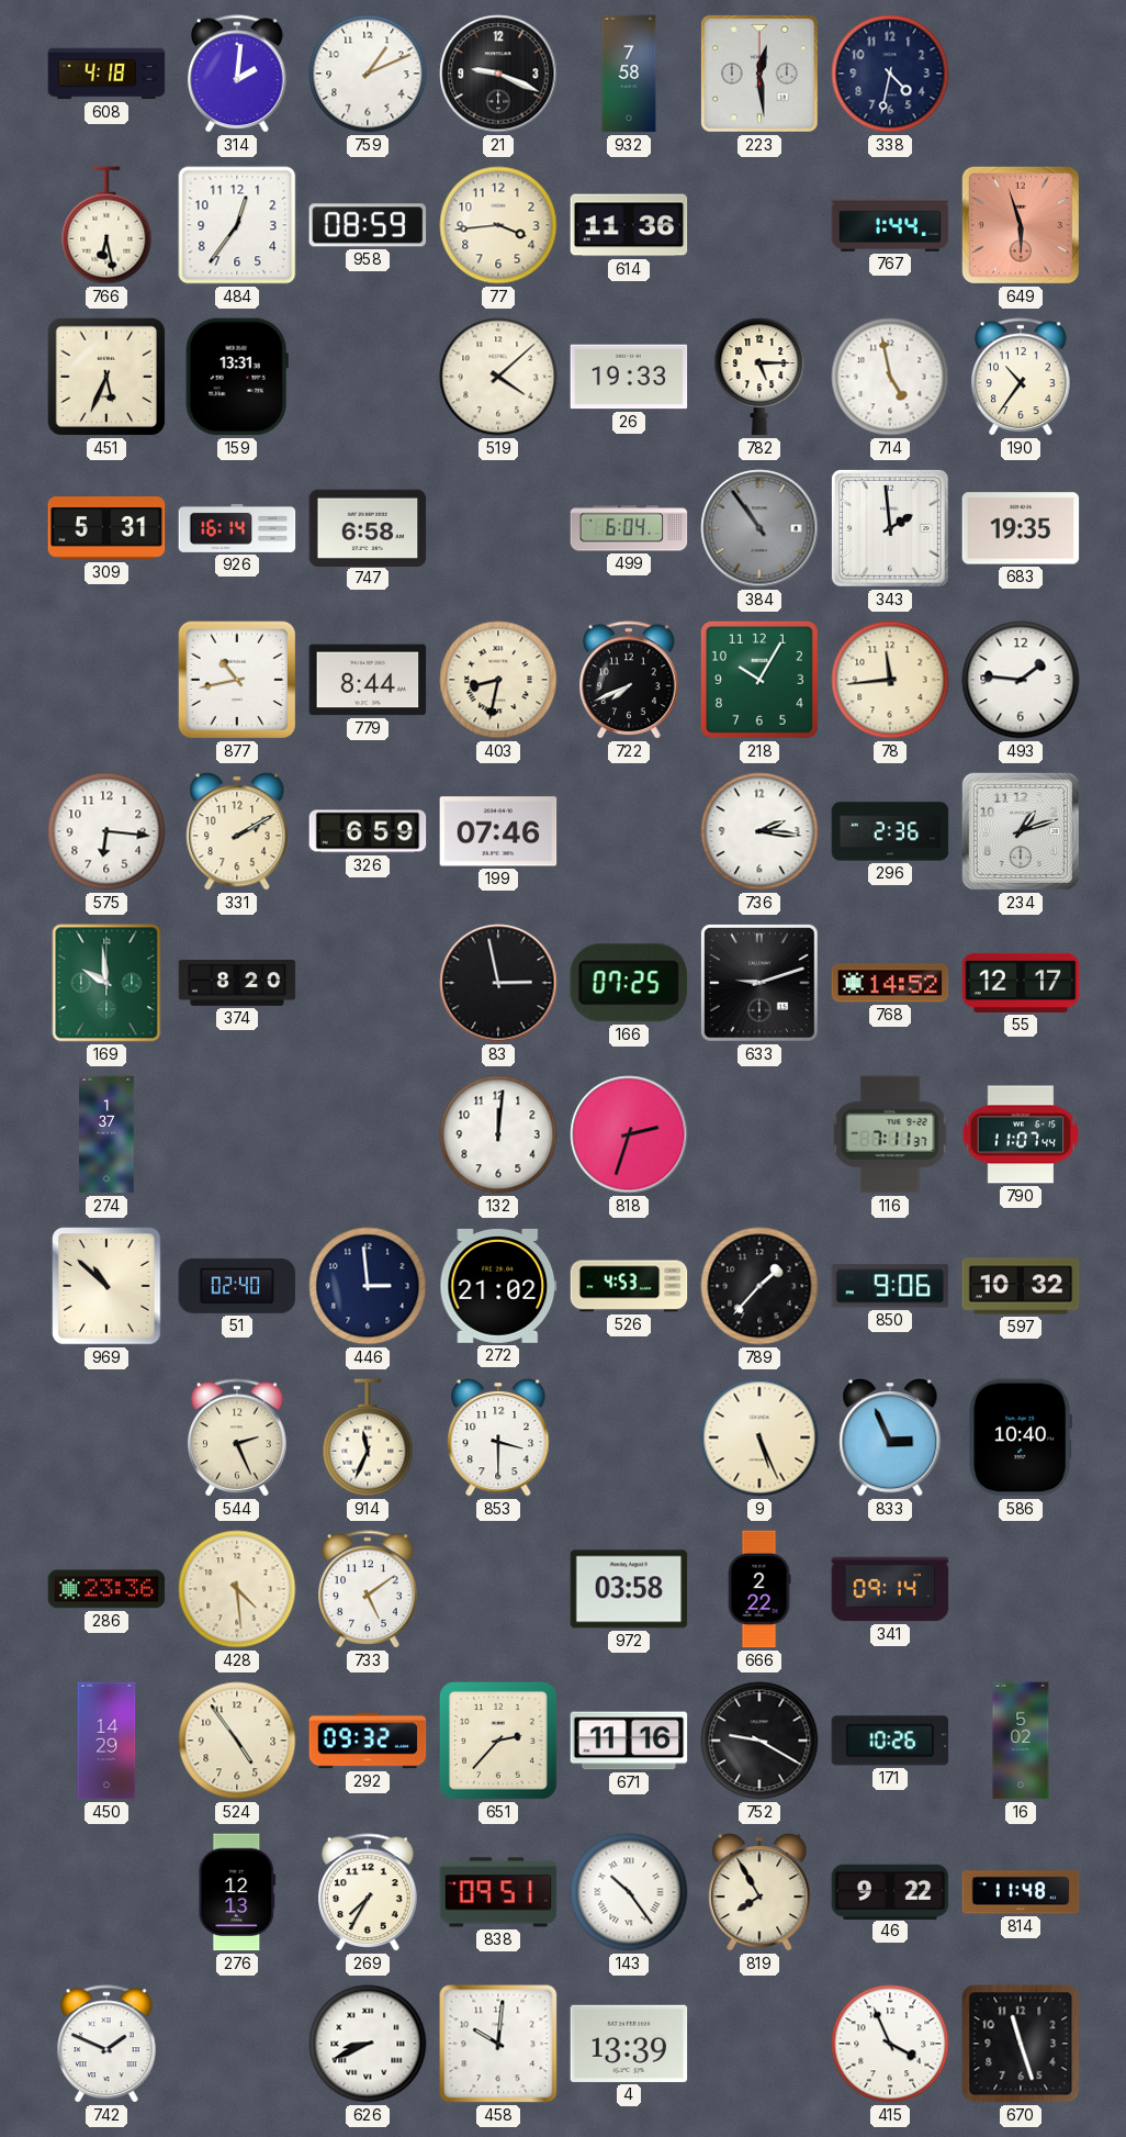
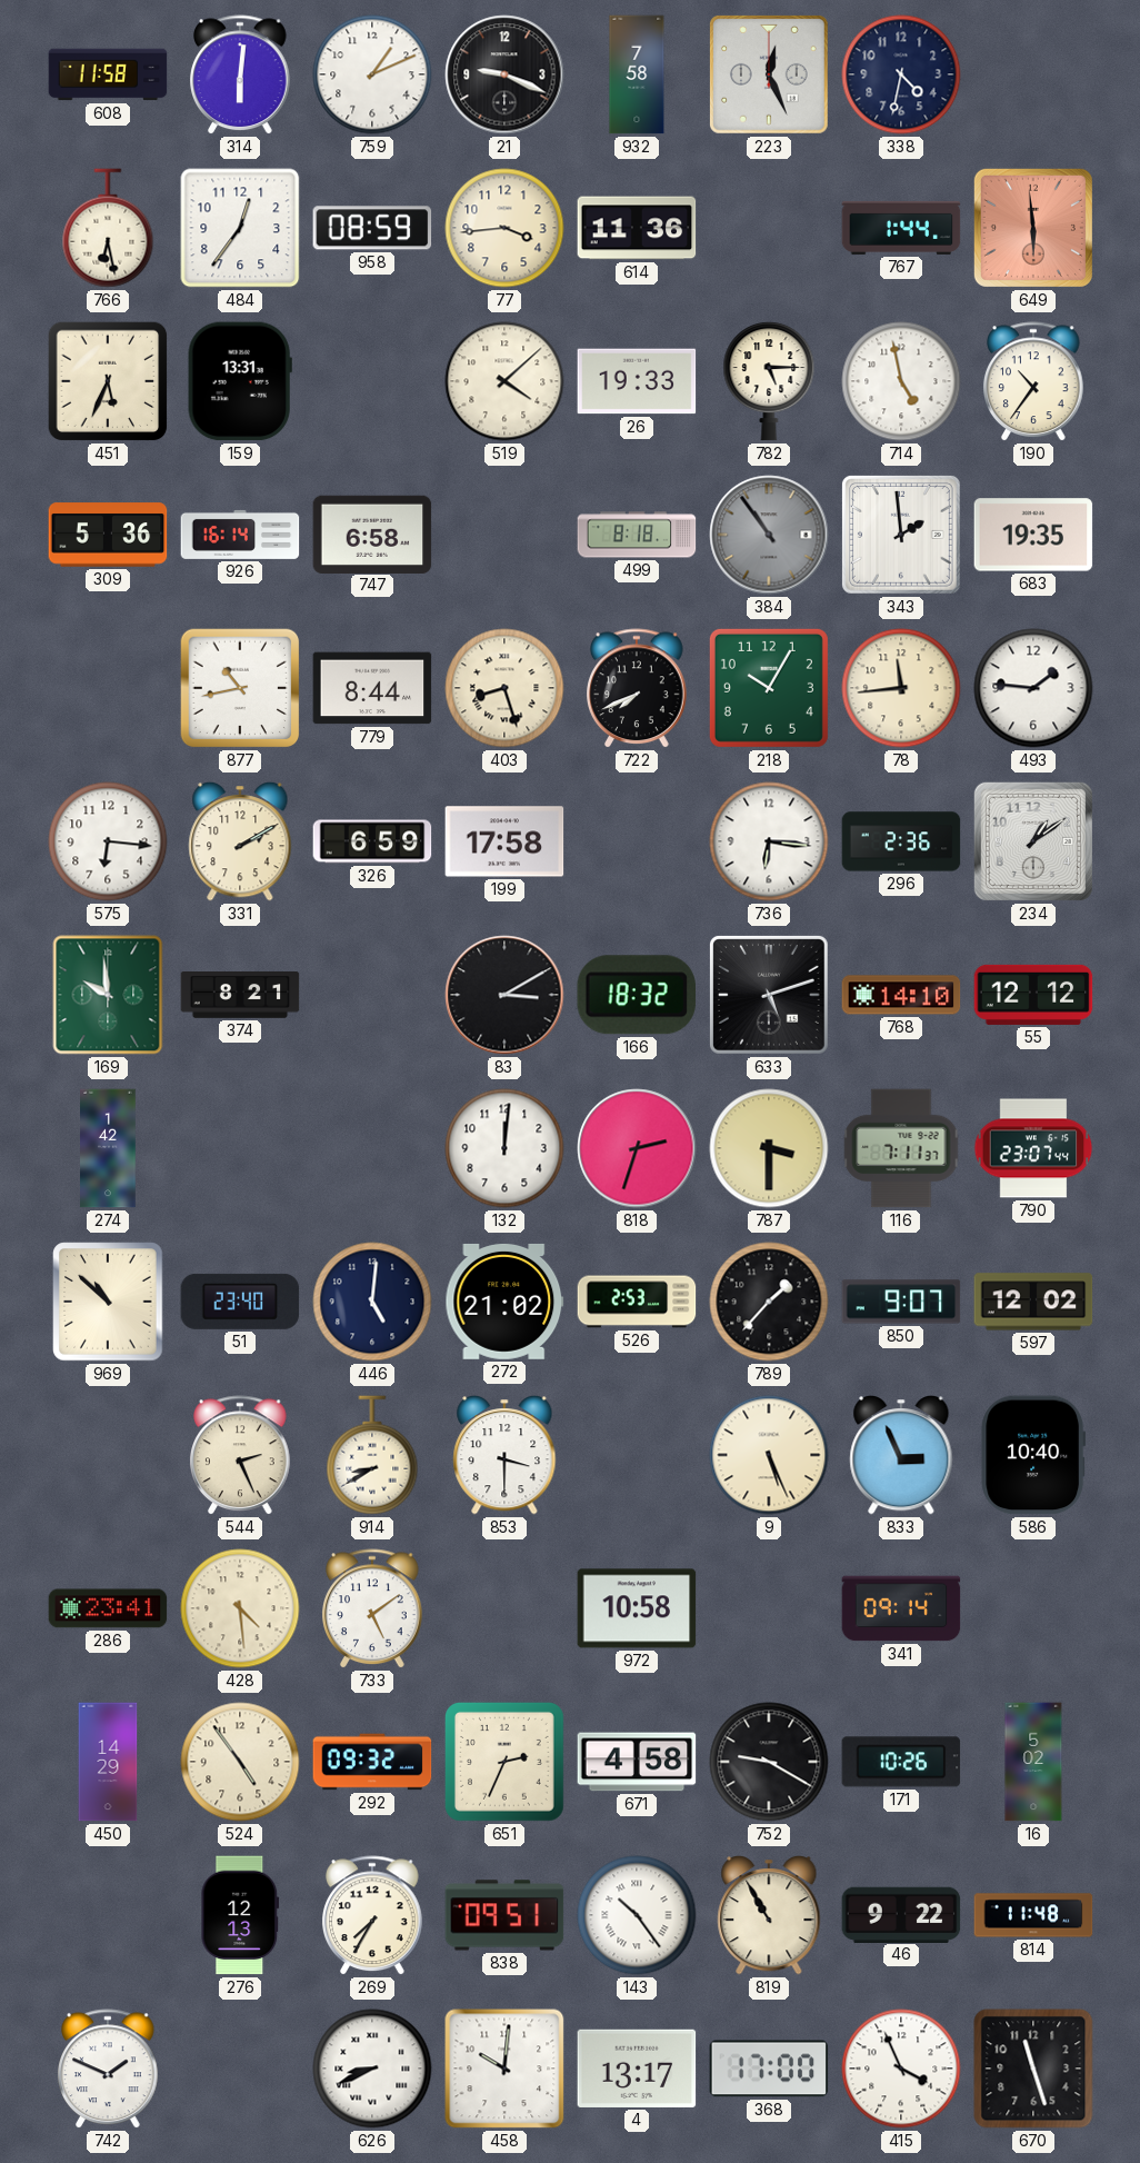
608: 4:18 -> 11:58
314: 2:01 -> 6:01
223: 12:29 -> 12:26
649: 5:57 -> 5:59
309: 5:31 -> 5:36
499: 6:04 -> 8:18
403: 8:32 -> 8:27
199: 07:46 -> 17:58
736: 2:16 -> 6:16
234: 1:12 -> 1:09
374: 8:20 -> 8:21
83: 2:58 -> 3:10
166: 07:25 -> 18:32
633: 9:12 -> 5:12
768: 14:52 -> 14:10
55: 12:17 -> 12:12
274: 1:37 -> 1:42
787: none -> 3:30
790: 11:07 -> 23:07
51: 02:40 -> 23:40
446: 2:59 -> 5:01
526: 4:53 -> 2:53
850: 9:06 -> 9:07
597: 10:32 -> 12:02
914: 11:34 -> 8:40
286: 23:36 -> 23:41
972: 03:58 -> 10:58
666: 2:22 -> none
651: 2:37 -> 2:34
671: 11:16 -> 4:58
819: 7:55 -> 10:55
4: 13:39 -> 13:17
368: none -> 17:00
